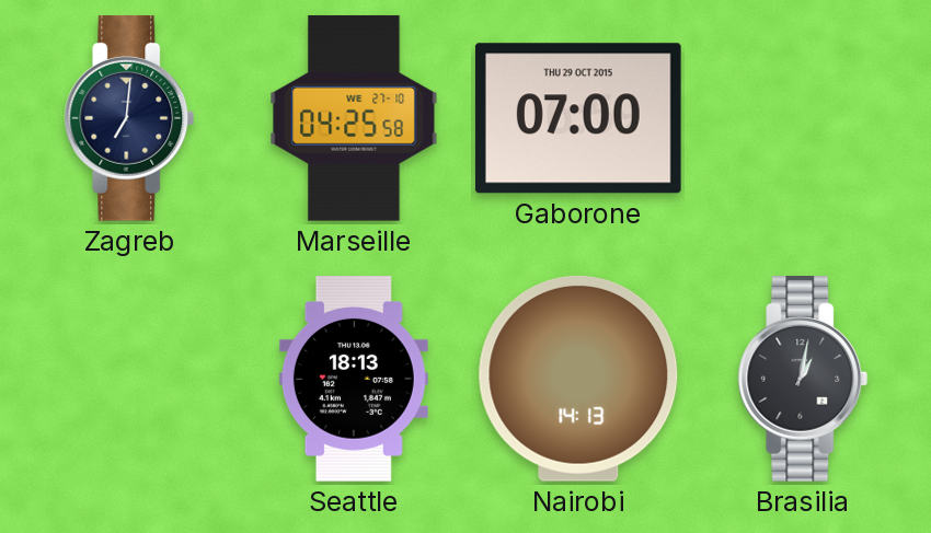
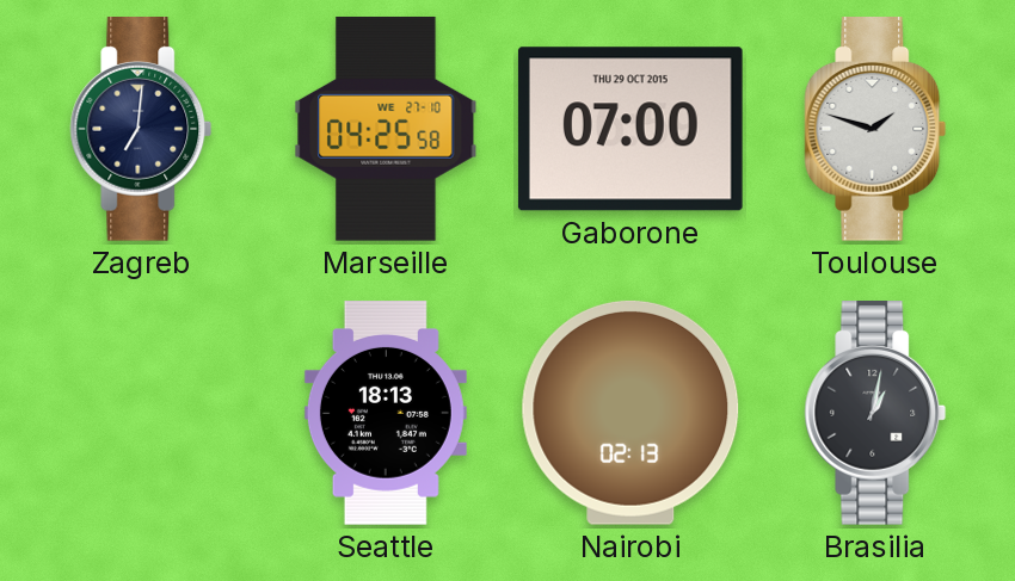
Toulouse: none -> 1:48
Nairobi: 14:13 -> 02:13
